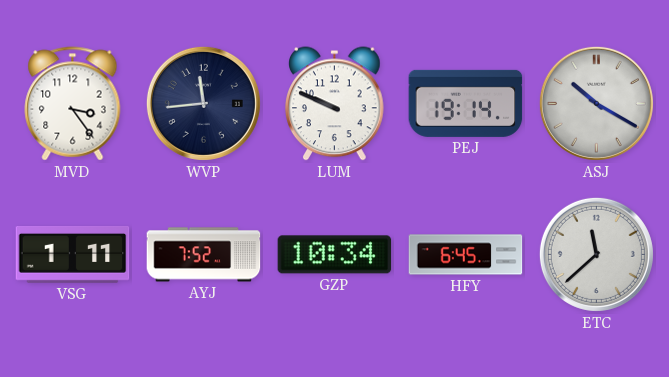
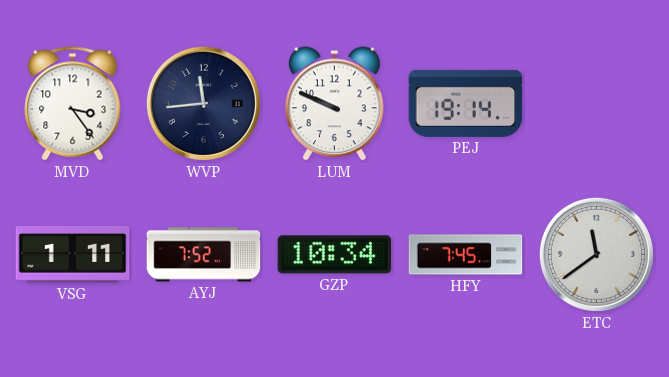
ASJ: 10:20 -> none
HFY: 6:45 -> 7:45
ETC: 11:38 -> 11:39
